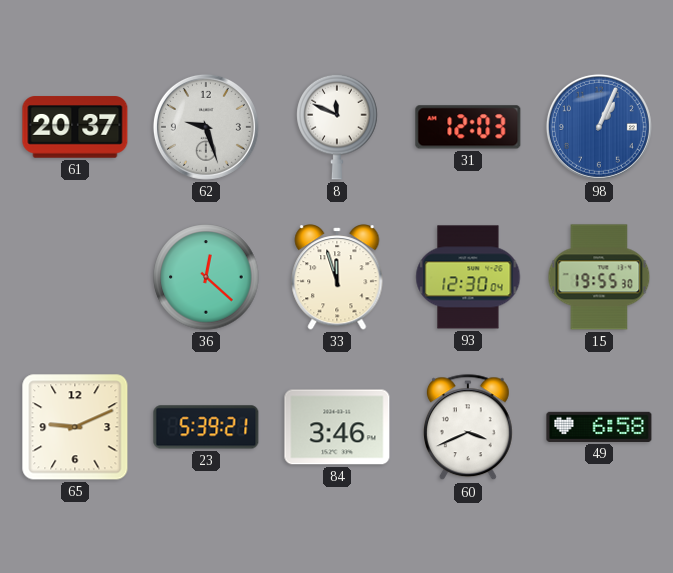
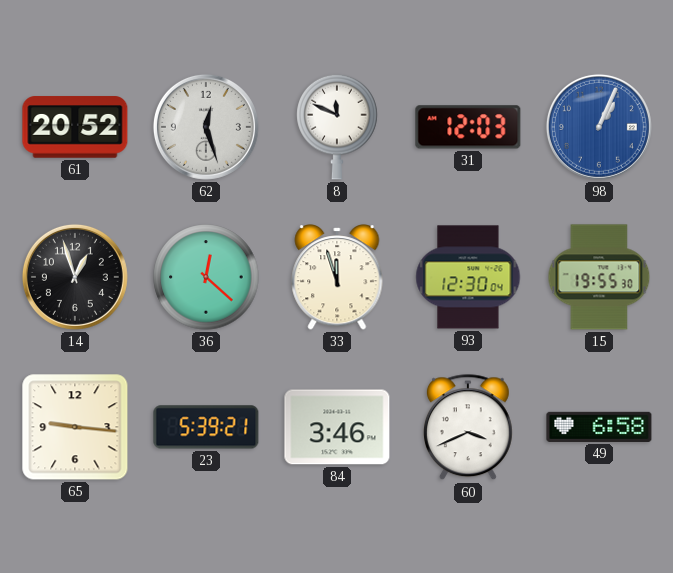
61: 20:37 -> 20:52
62: 9:27 -> 12:27
14: none -> 12:57
65: 9:11 -> 9:16
